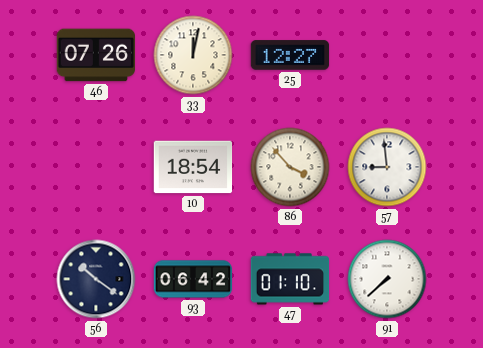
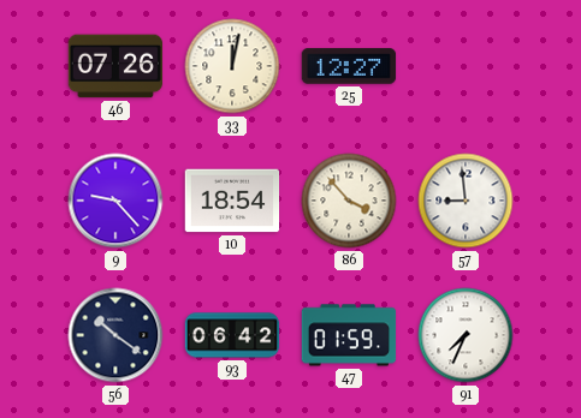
9: none -> 9:23
47: 01:10 -> 01:59
91: 7:38 -> 7:34
